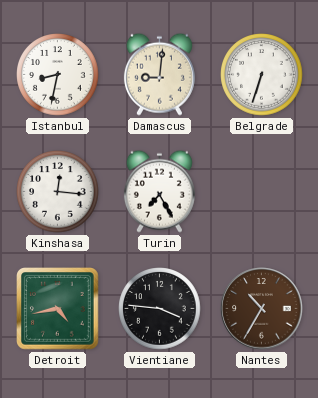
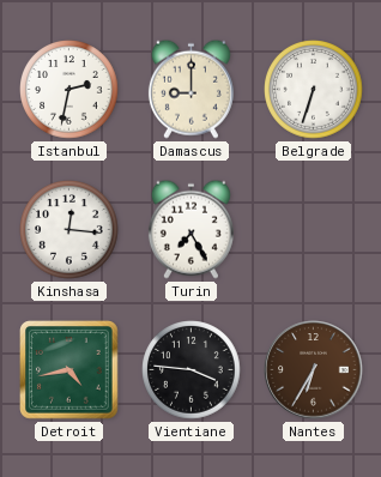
Istanbul: 8:32 -> 2:32
Damascus: 9:01 -> 9:00
Nantes: 10:35 -> 6:35
